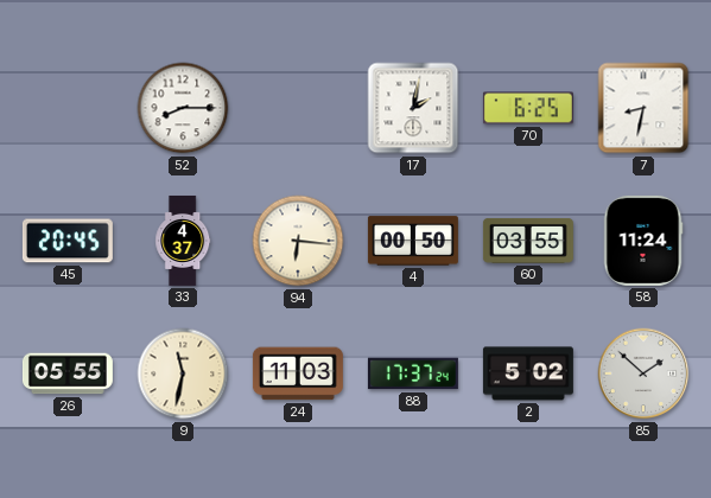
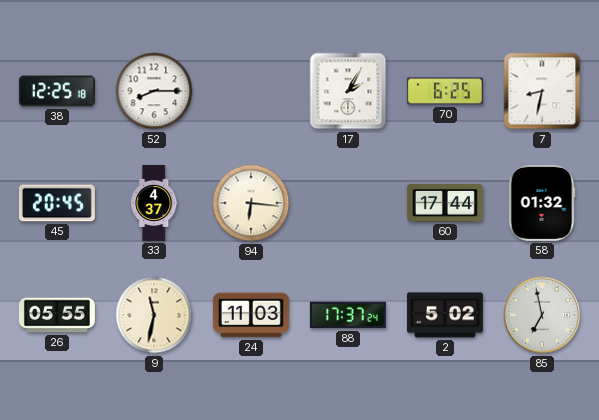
38: none -> 12:25
17: 2:02 -> 2:05
4: 00:50 -> none
60: 03:55 -> 17:44
58: 11:24 -> 01:32
85: 1:52 -> 6:58
